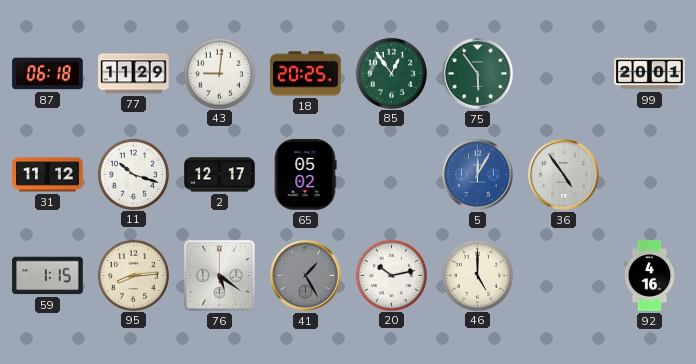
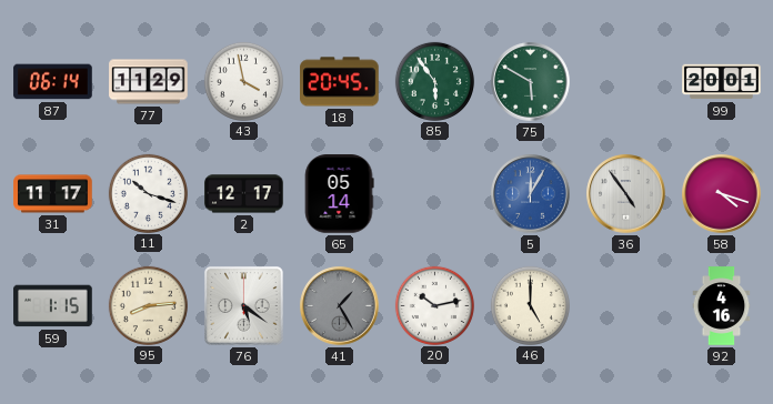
87: 06:18 -> 06:14
43: 9:01 -> 3:58
18: 20:25 -> 20:45
85: 12:54 -> 5:54
75: 5:54 -> 5:50
31: 11:12 -> 11:17
65: 05:02 -> 05:14
58: none -> 4:18
